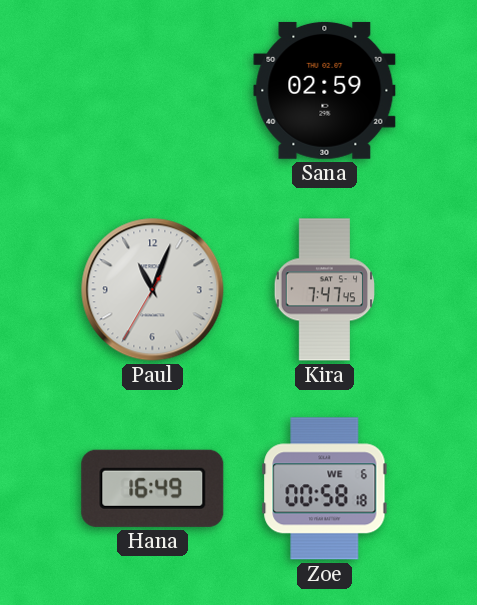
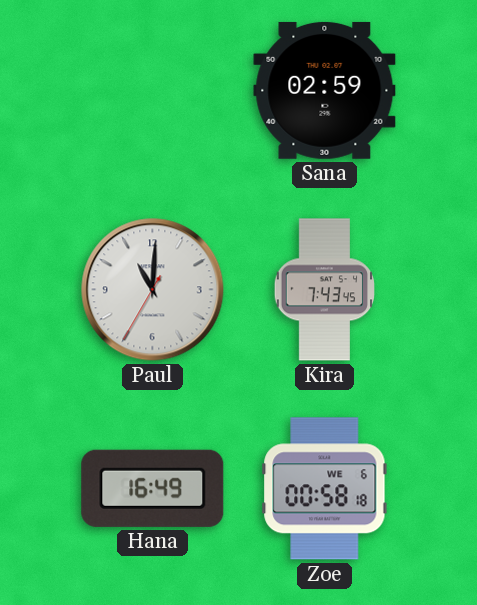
Paul: 11:03 -> 11:00
Kira: 7:47 -> 7:43
